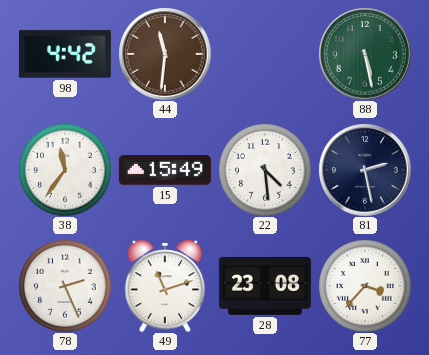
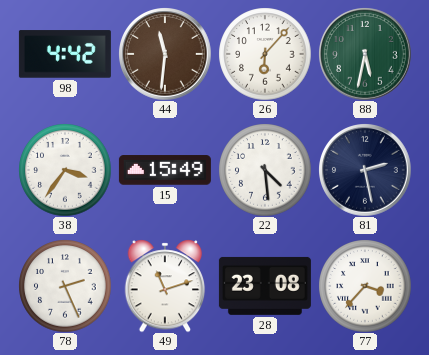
26: none -> 6:07
88: 5:28 -> 5:32
38: 11:36 -> 3:36
